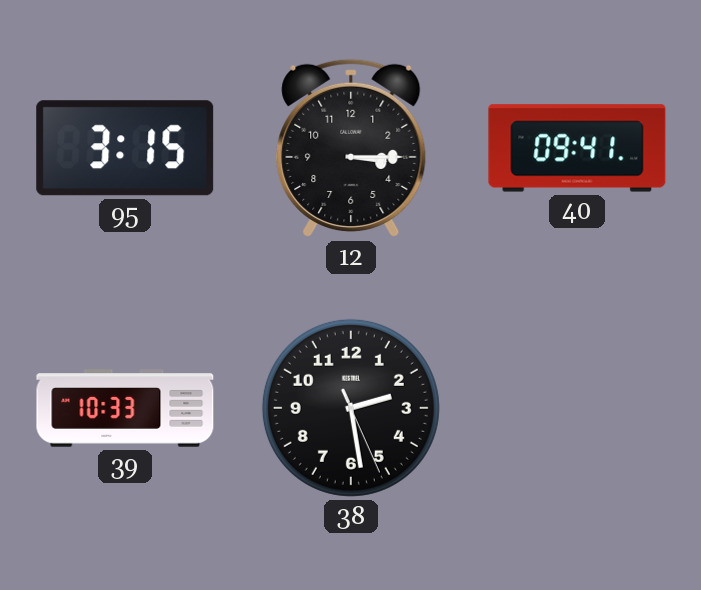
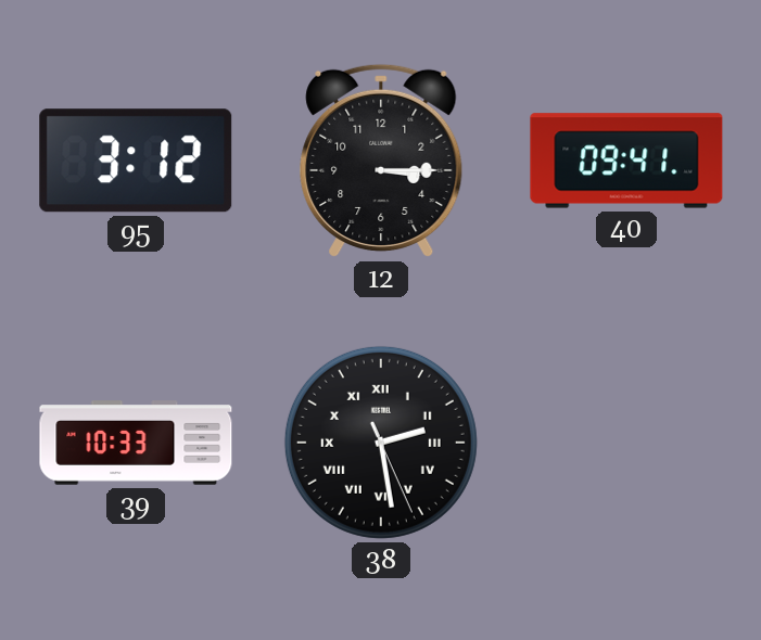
95: 3:15 -> 3:12
38 numerals: Arabic -> Roman
